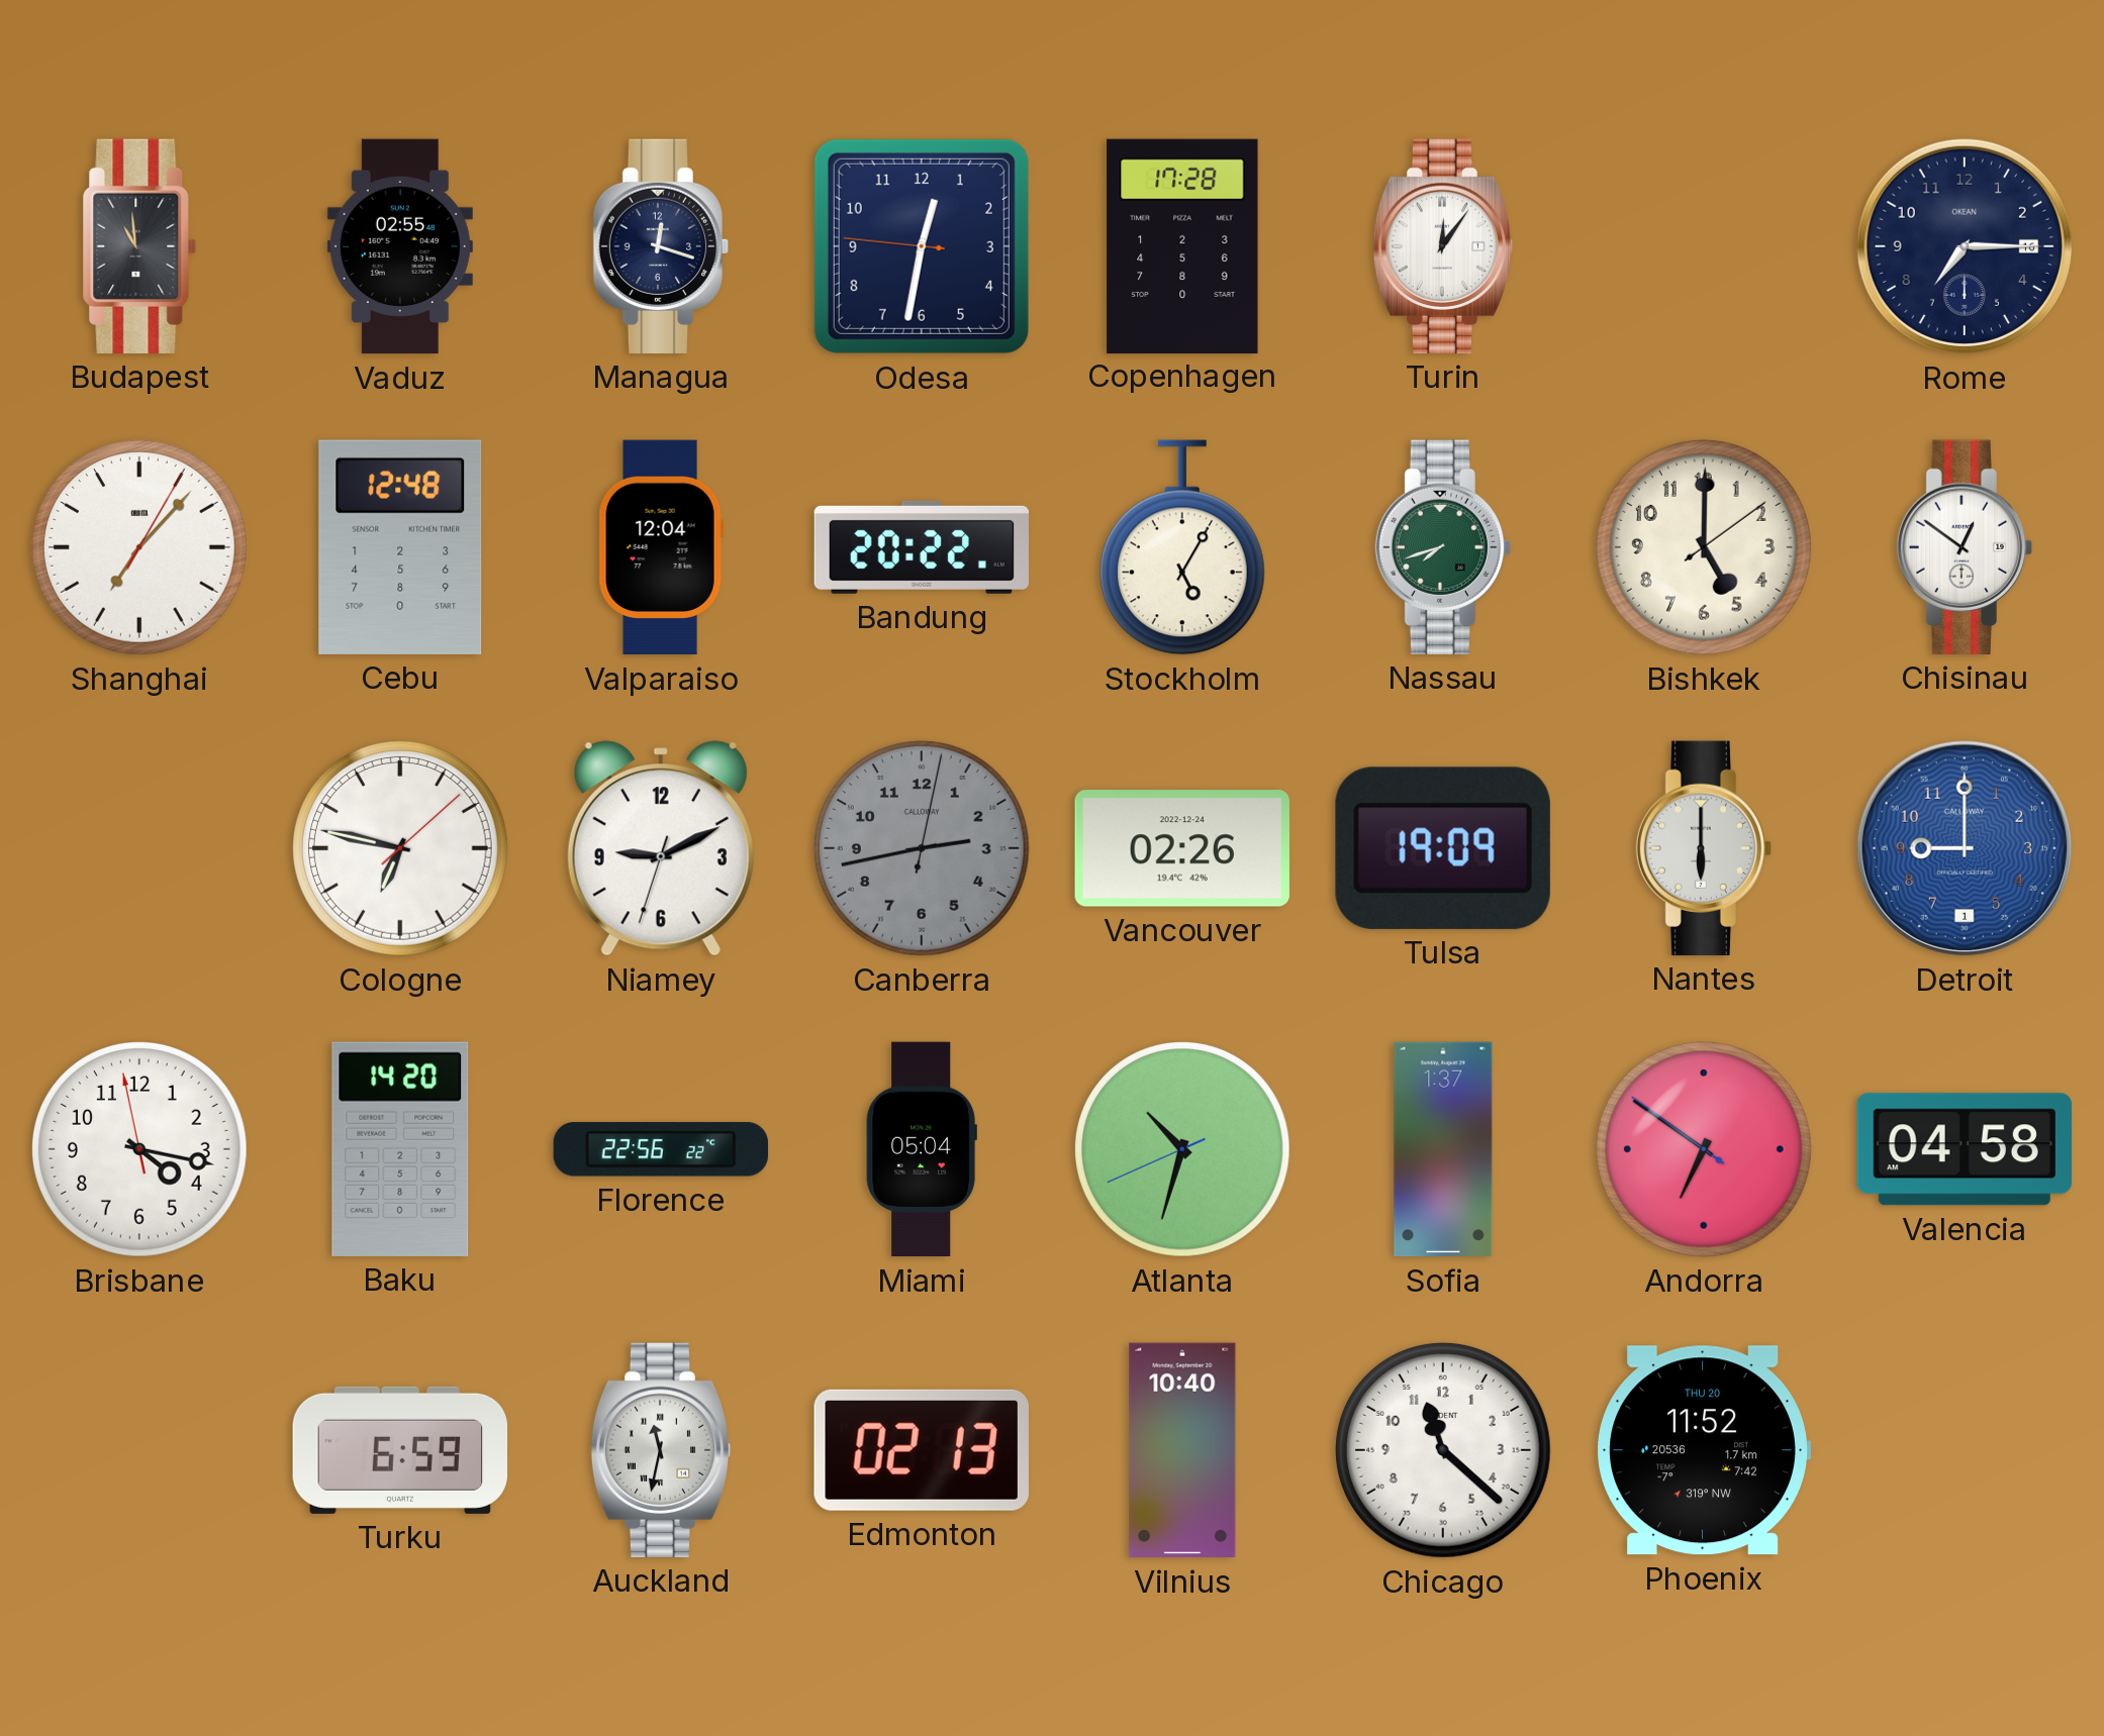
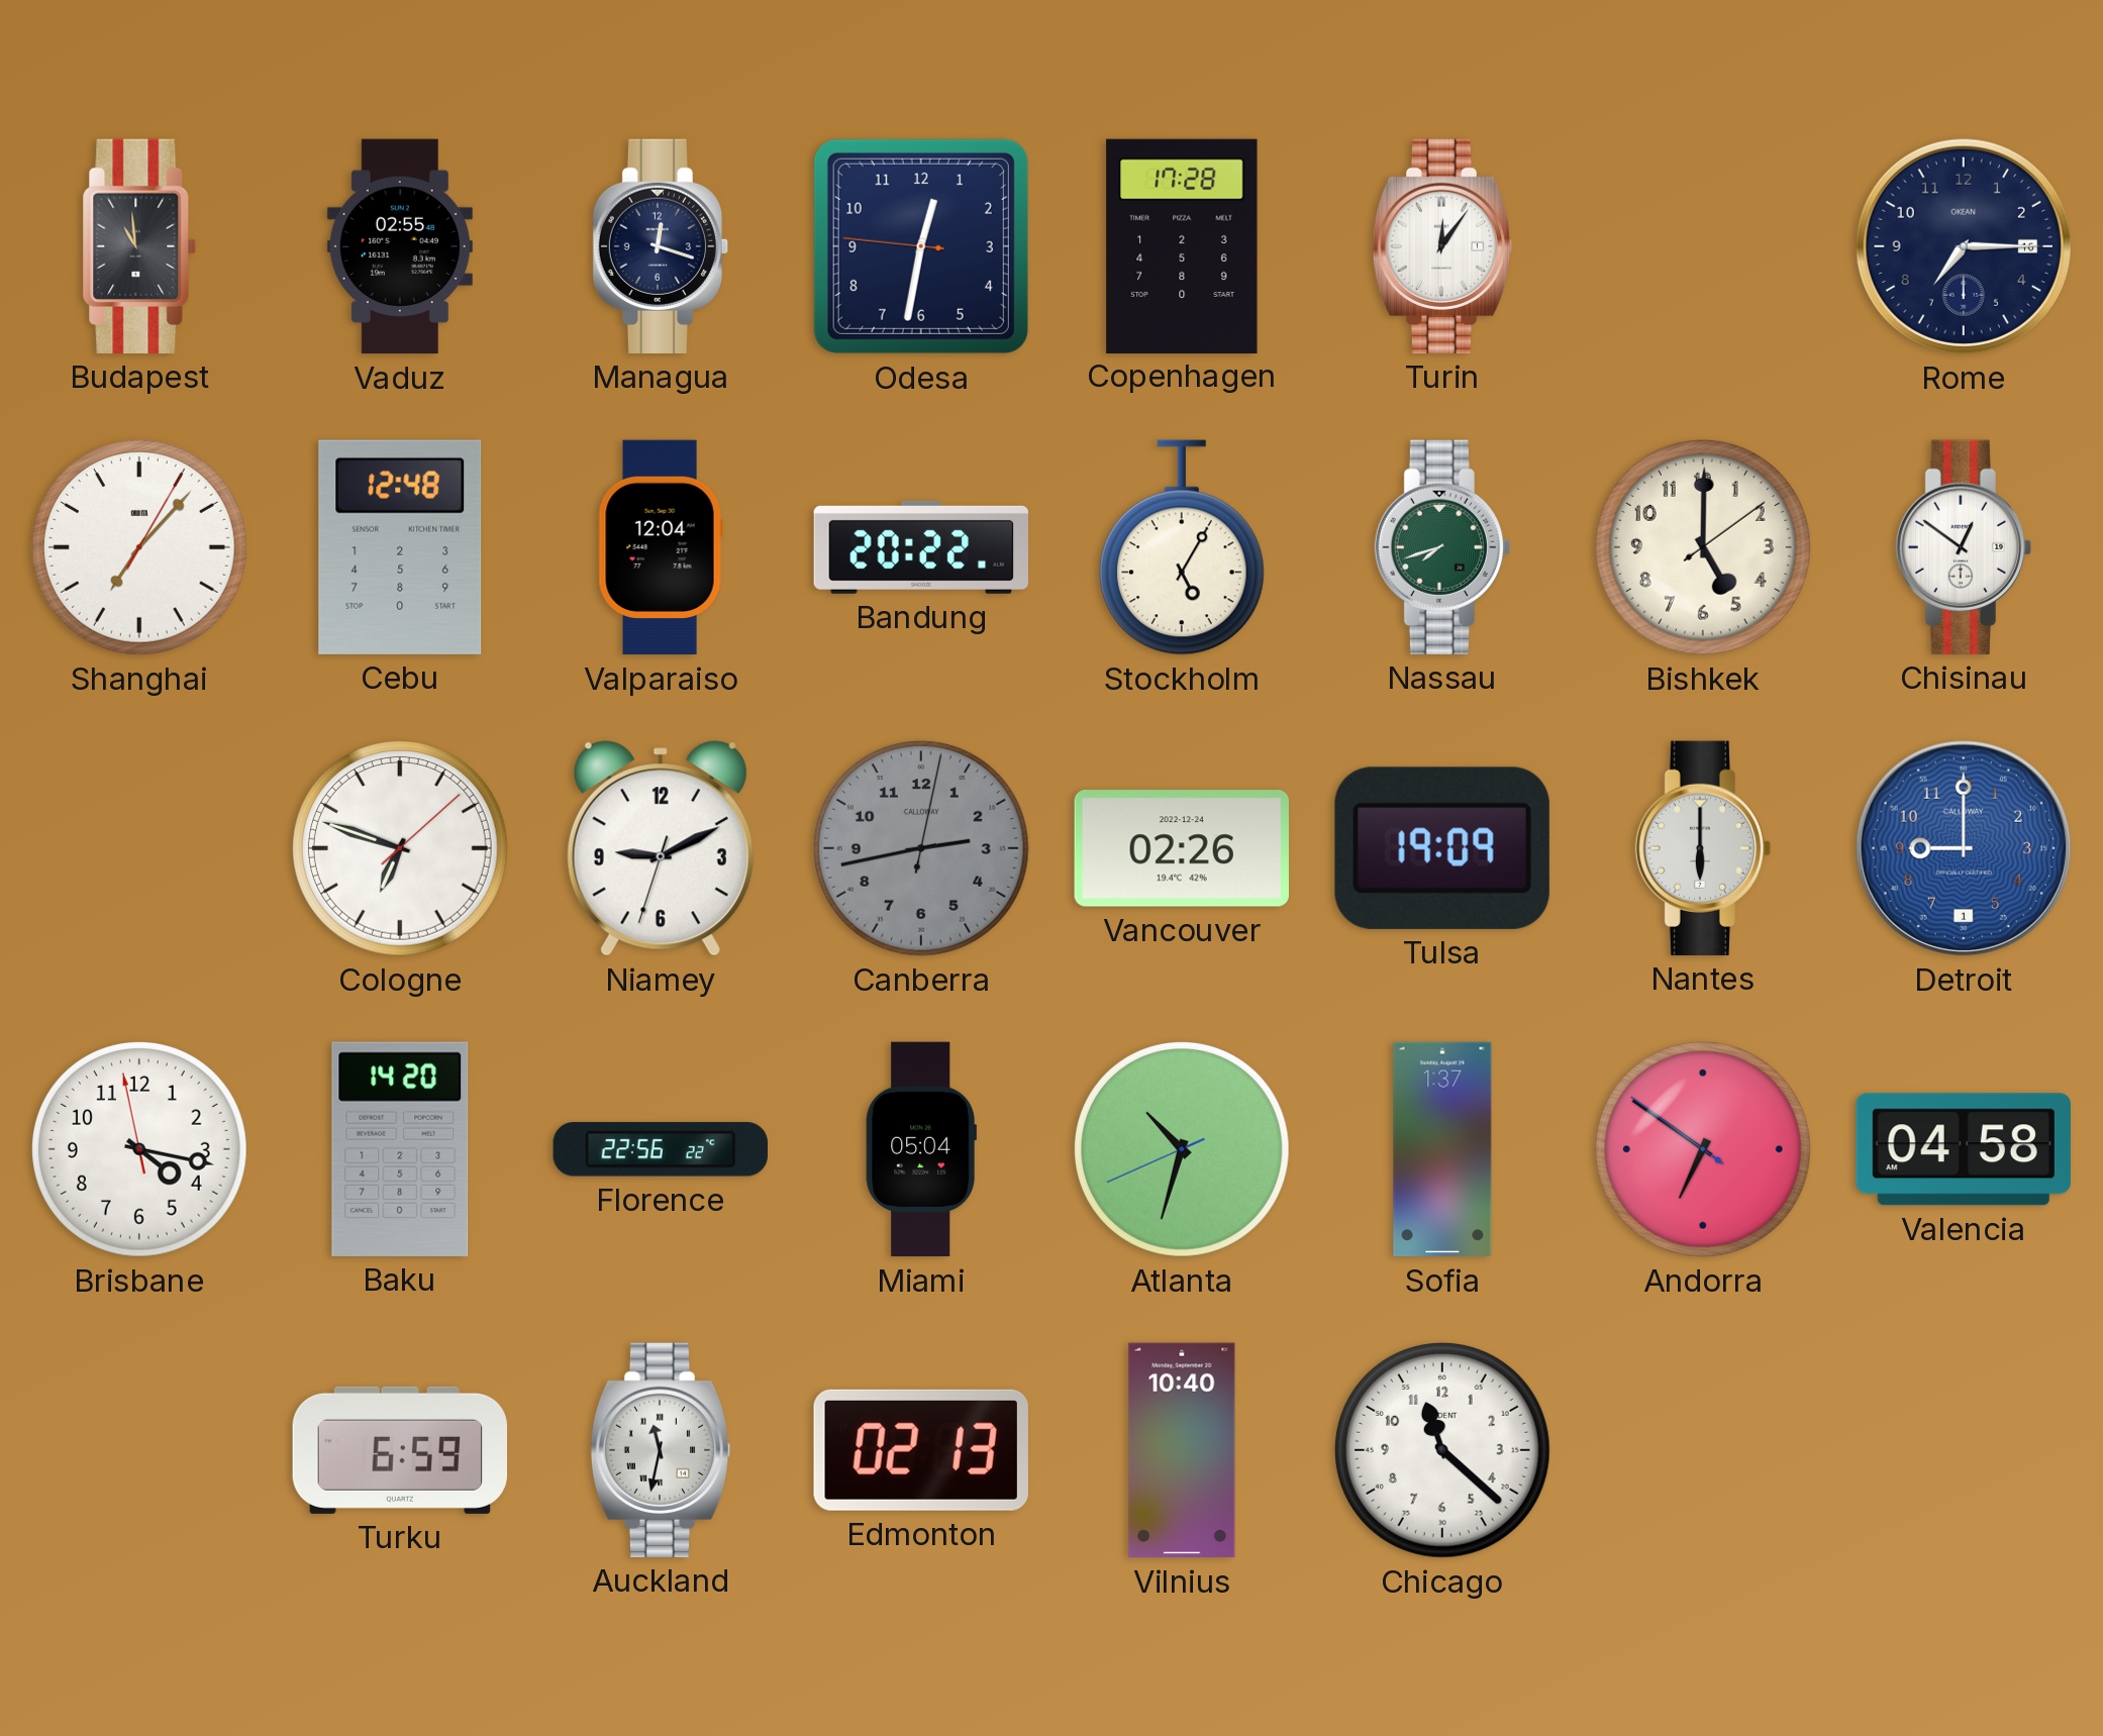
Cologne: 6:47 -> 6:48
Phoenix: 11:52 -> none
